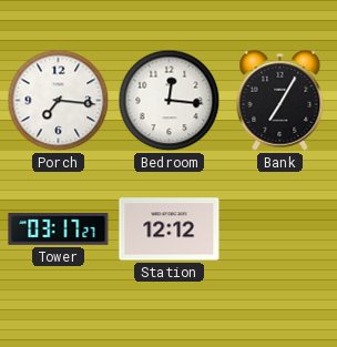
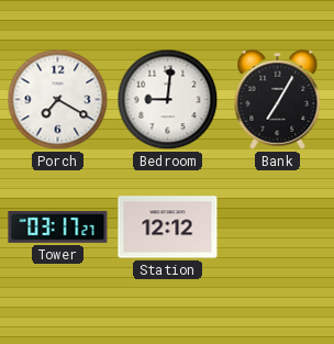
Porch: 7:16 -> 7:20
Bedroom: 12:16 -> 9:01
